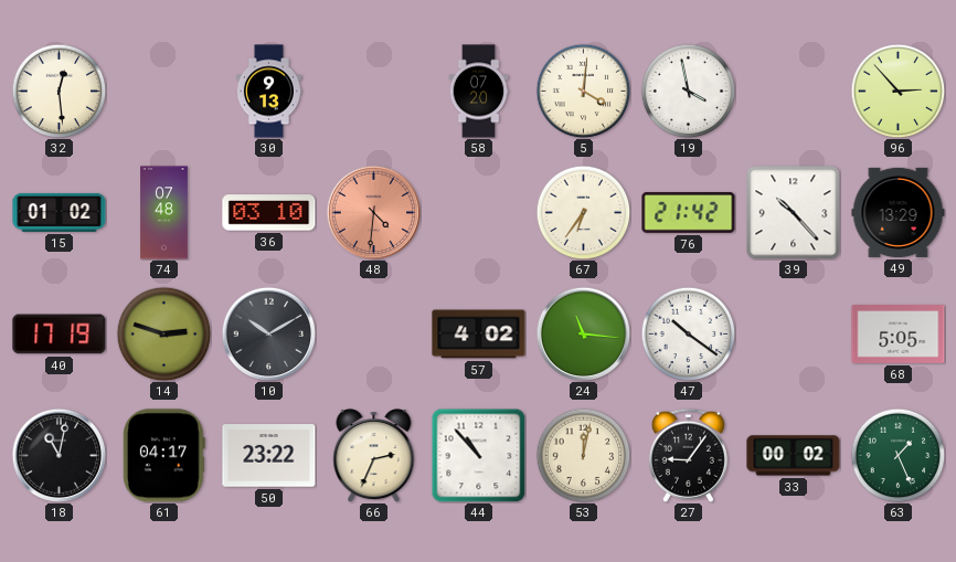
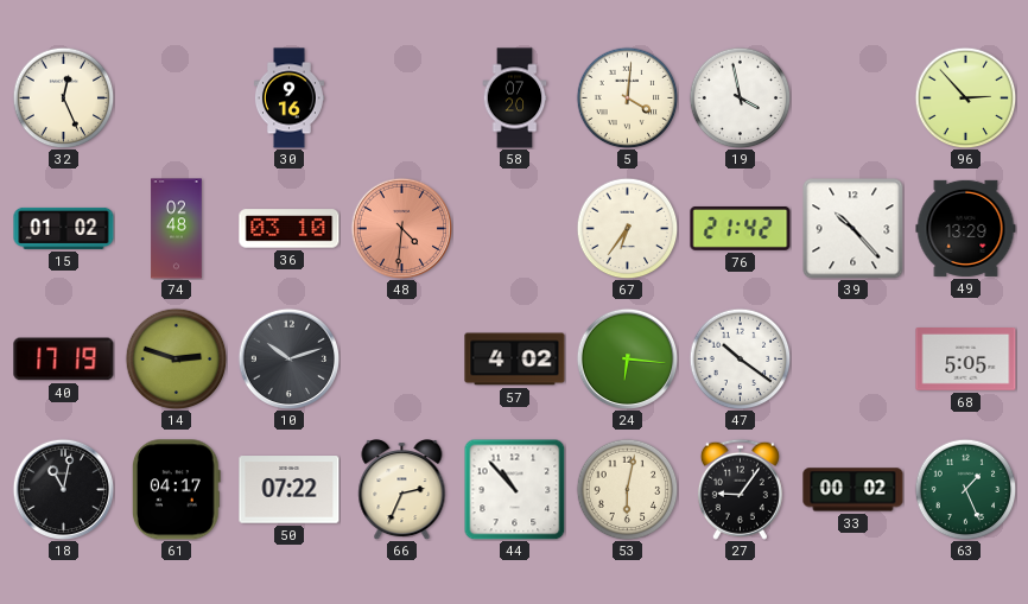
32: 12:29 -> 12:26
30: 9:13 -> 9:16
74: 07:48 -> 02:48
10: 10:10 -> 10:12
24: 11:16 -> 6:16
50: 23:22 -> 07:22
53: 12:02 -> 6:02
